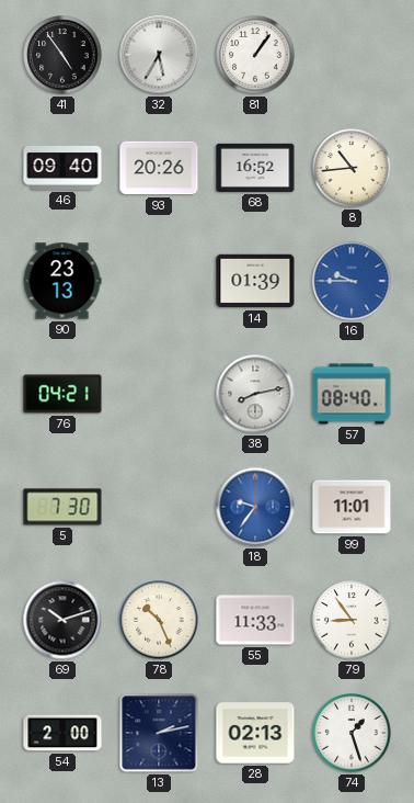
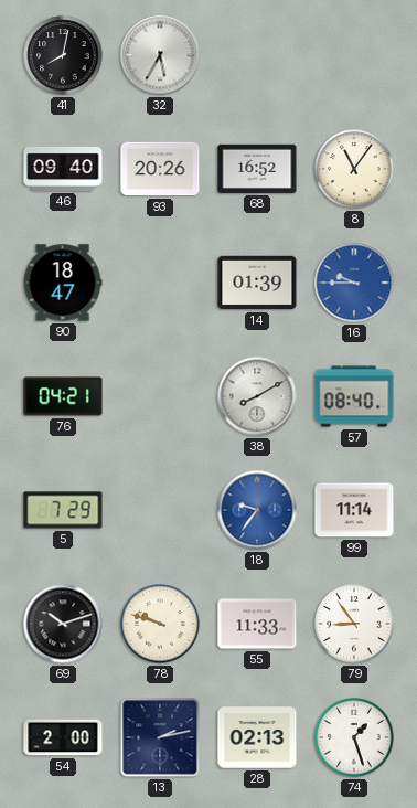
41: 4:54 -> 8:02
81: 1:06 -> none
8: 10:44 -> 11:06
90: 23:13 -> 18:47
38: 8:13 -> 8:10
5: 7:30 -> 7:29
99: 11:01 -> 11:14
78: 10:26 -> 9:48
